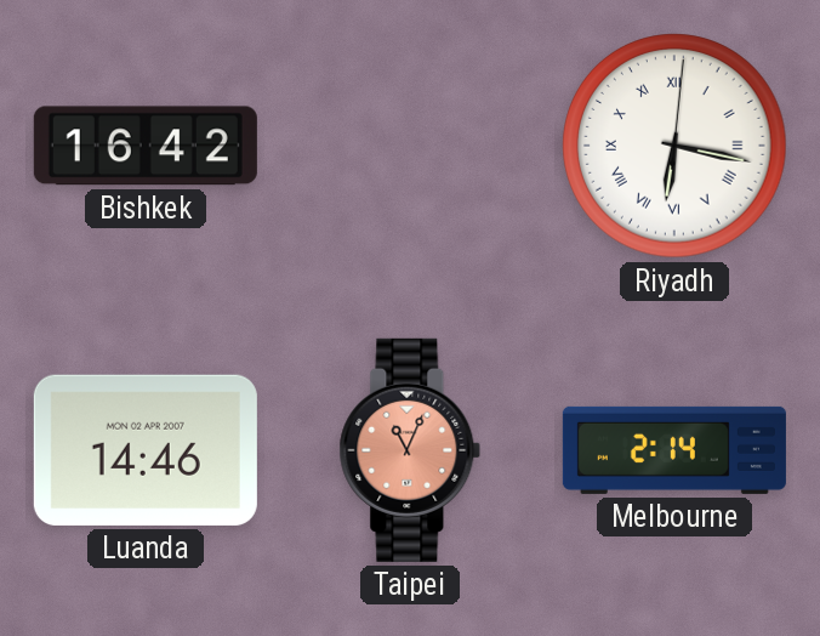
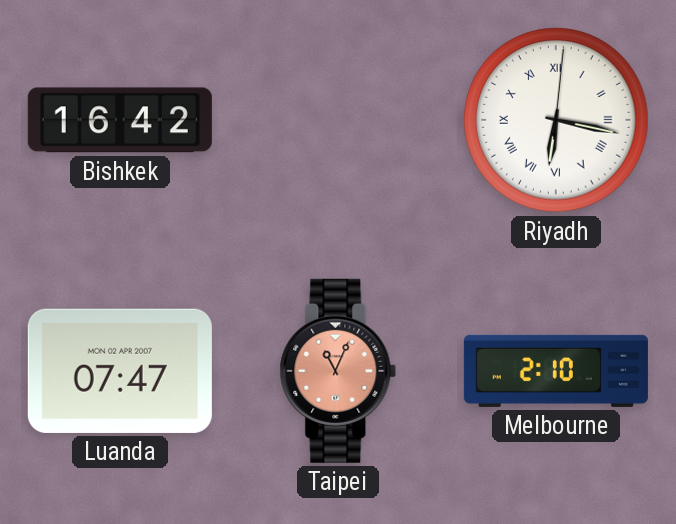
Luanda: 14:46 -> 07:47
Melbourne: 2:14 -> 2:10
